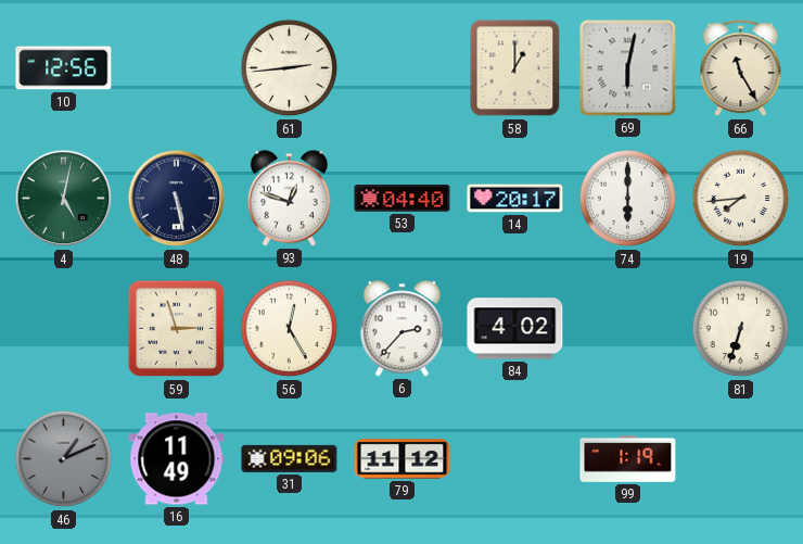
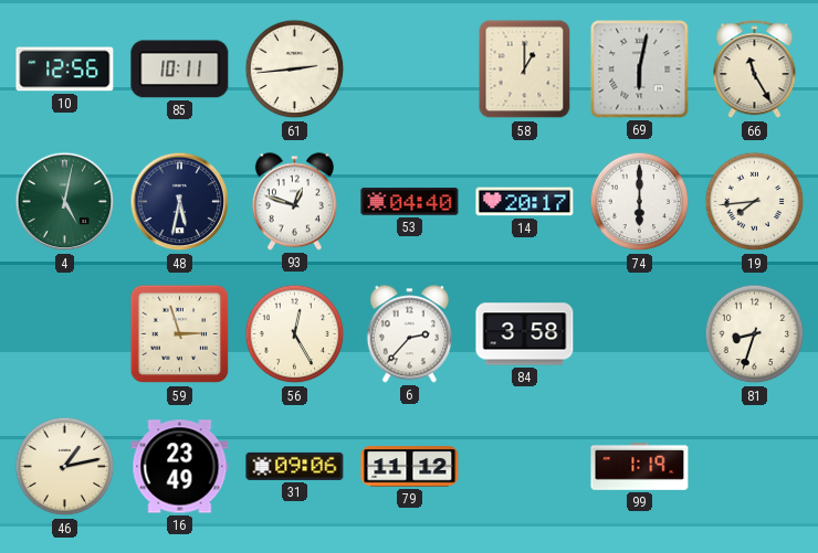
85: none -> 10:11
48: 5:28 -> 5:32
84: 4:02 -> 3:58
81: 6:33 -> 8:33
46: 1:11 -> 1:13
46 dial: grey -> cream
16: 11:49 -> 23:49
